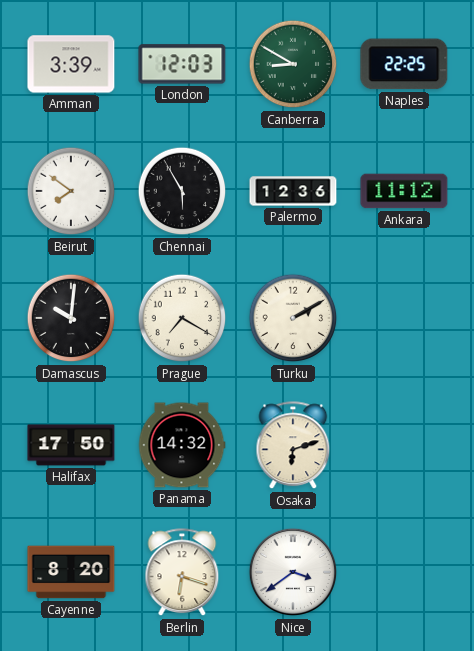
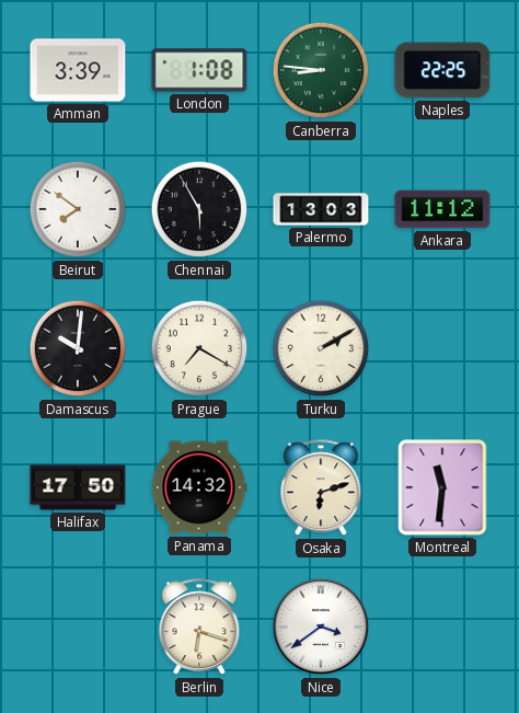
London: 12:03 -> 1:08
Canberra: 8:50 -> 8:46
Palermo: 12:36 -> 13:03
Montreal: none -> 11:31
Cayenne: 8:20 -> none
